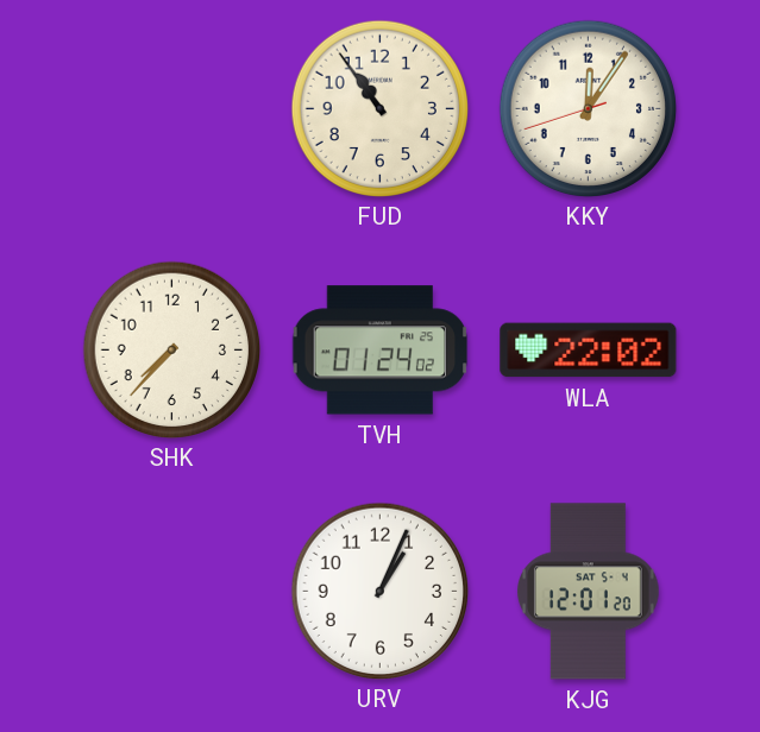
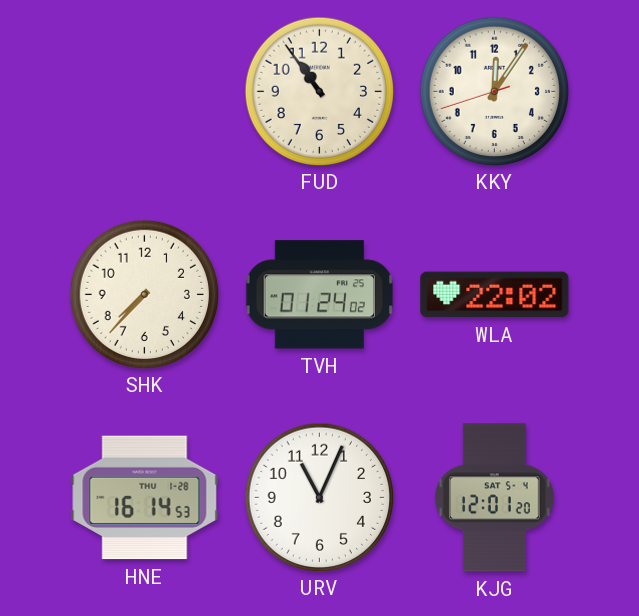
HNE: none -> 16:14
URV: 1:04 -> 11:04
